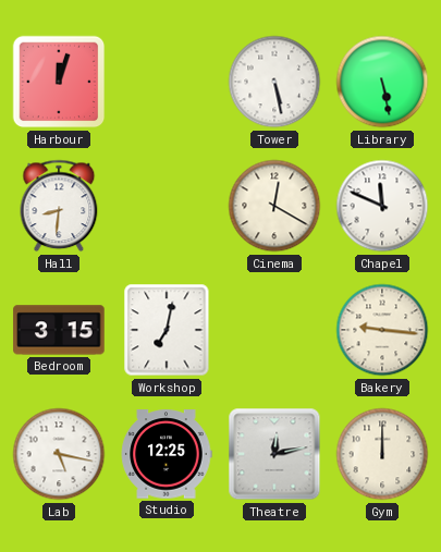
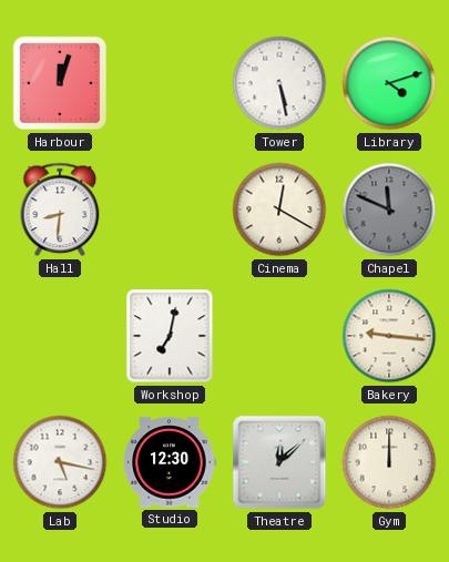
Library: 5:28 -> 4:12
Chapel dial: white -> grey
Bedroom: 3:15 -> none
Studio: 12:25 -> 12:30
Theatre: 12:13 -> 12:08
